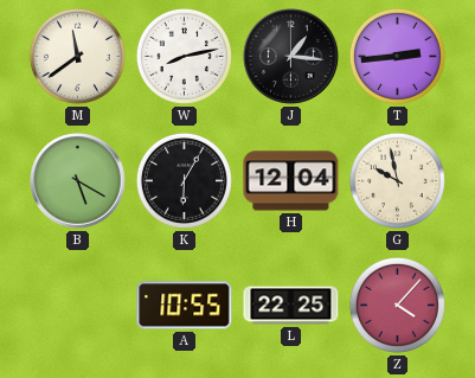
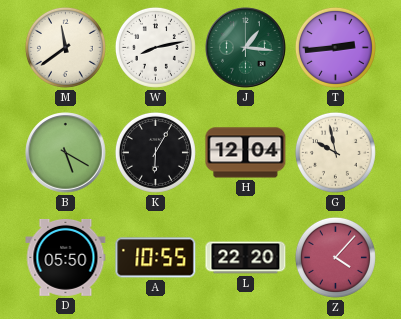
J dial: black -> green
D: none -> 05:50
L: 22:25 -> 22:20
